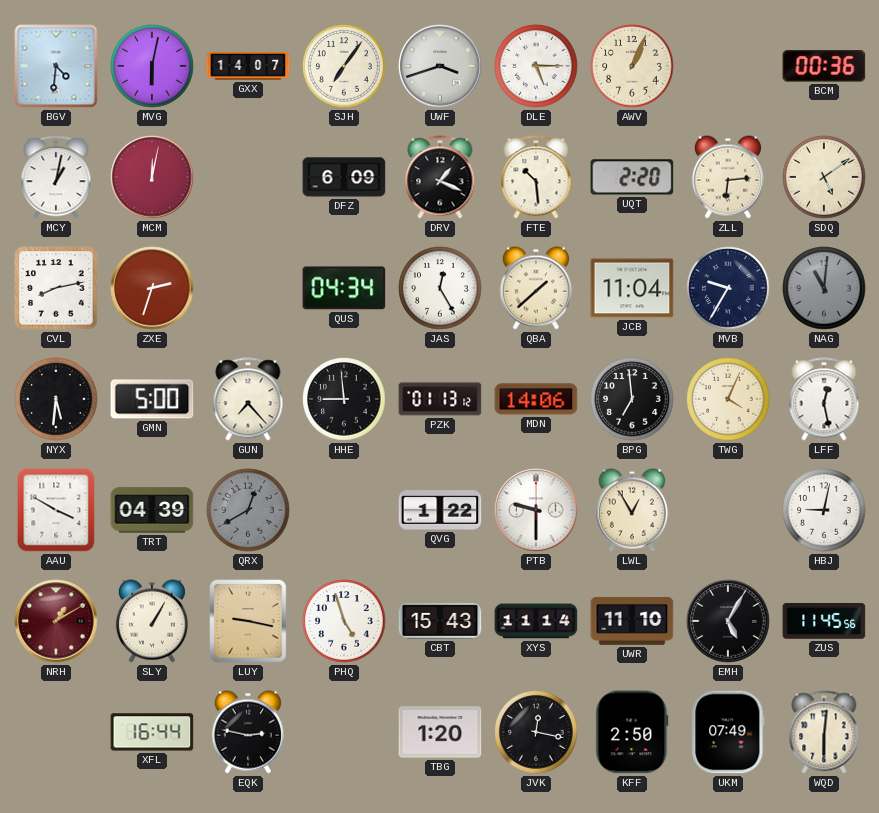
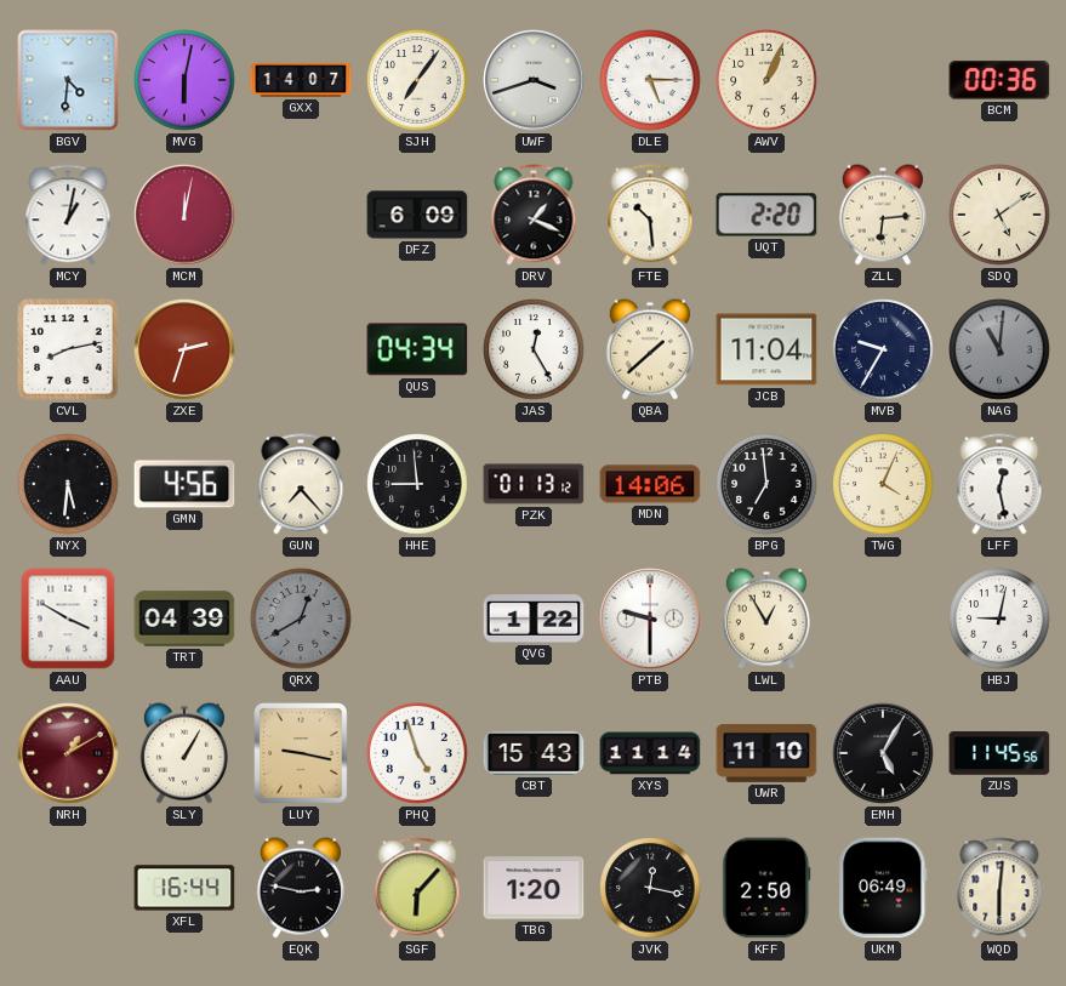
GMN: 5:00 -> 4:56
SGF: none -> 6:07
UKM: 07:49 -> 06:49
